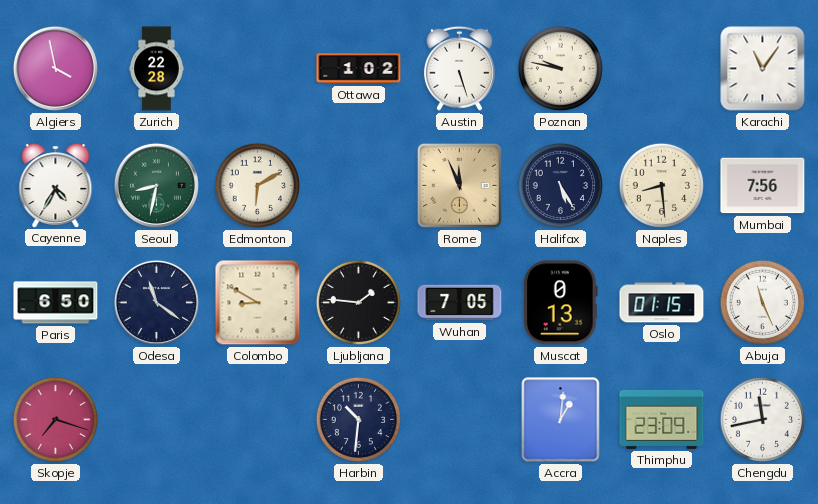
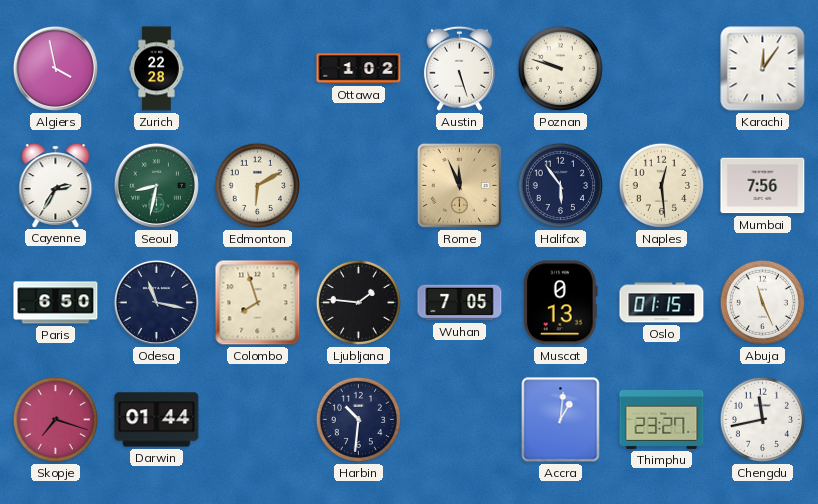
Poznan: 9:47 -> 9:48
Karachi: 11:06 -> 12:06
Cayenne: 4:35 -> 2:35
Halifax: 5:25 -> 5:54
Naples: 8:29 -> 12:29
Odesa: 11:21 -> 11:17
Colombo: 8:50 -> 7:57
Darwin: none -> 01:44
Thimphu: 23:09 -> 23:27
